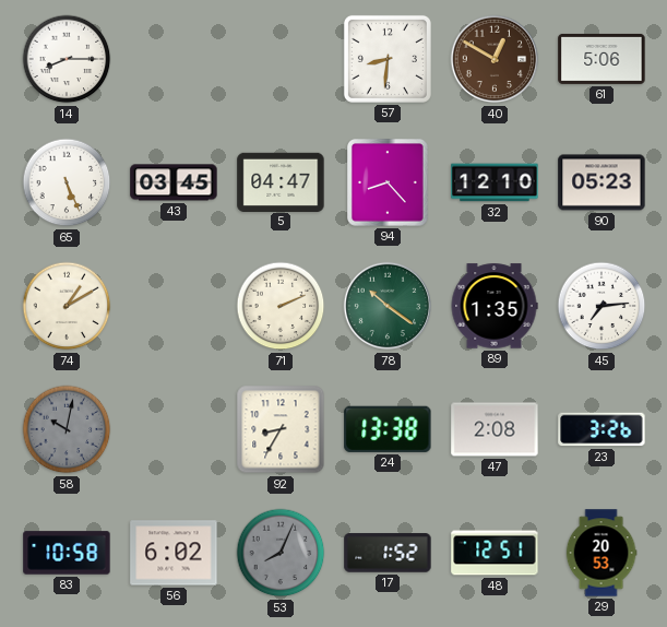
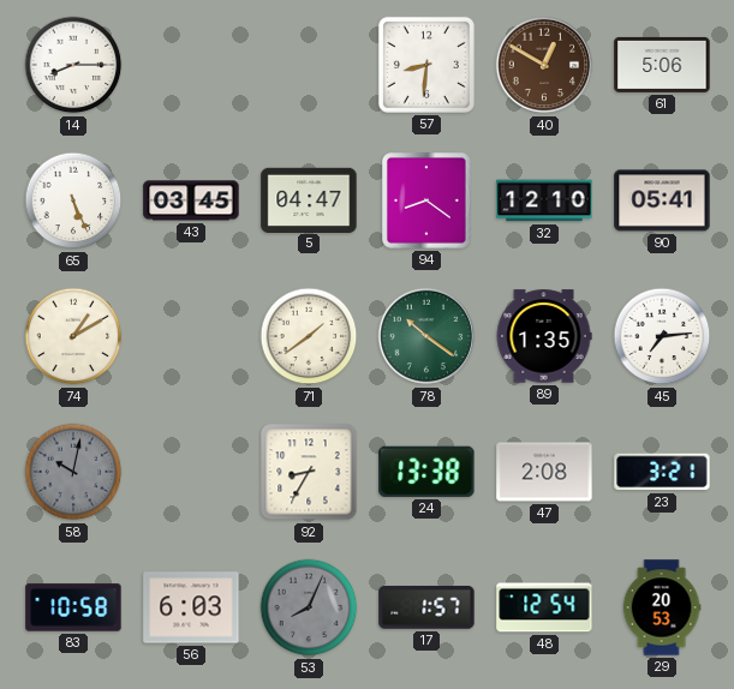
94: 8:23 -> 8:21
90: 05:23 -> 05:41
71: 2:11 -> 1:39
23: 3:26 -> 3:21
56: 6:02 -> 6:03
17: 1:52 -> 1:57
48: 12:51 -> 12:54
